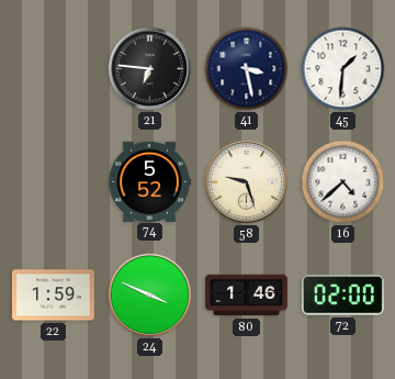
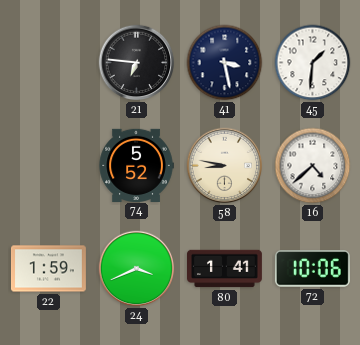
58: 9:27 -> 8:47
24: 3:49 -> 3:41
80: 1:46 -> 1:41
72: 02:00 -> 10:06
